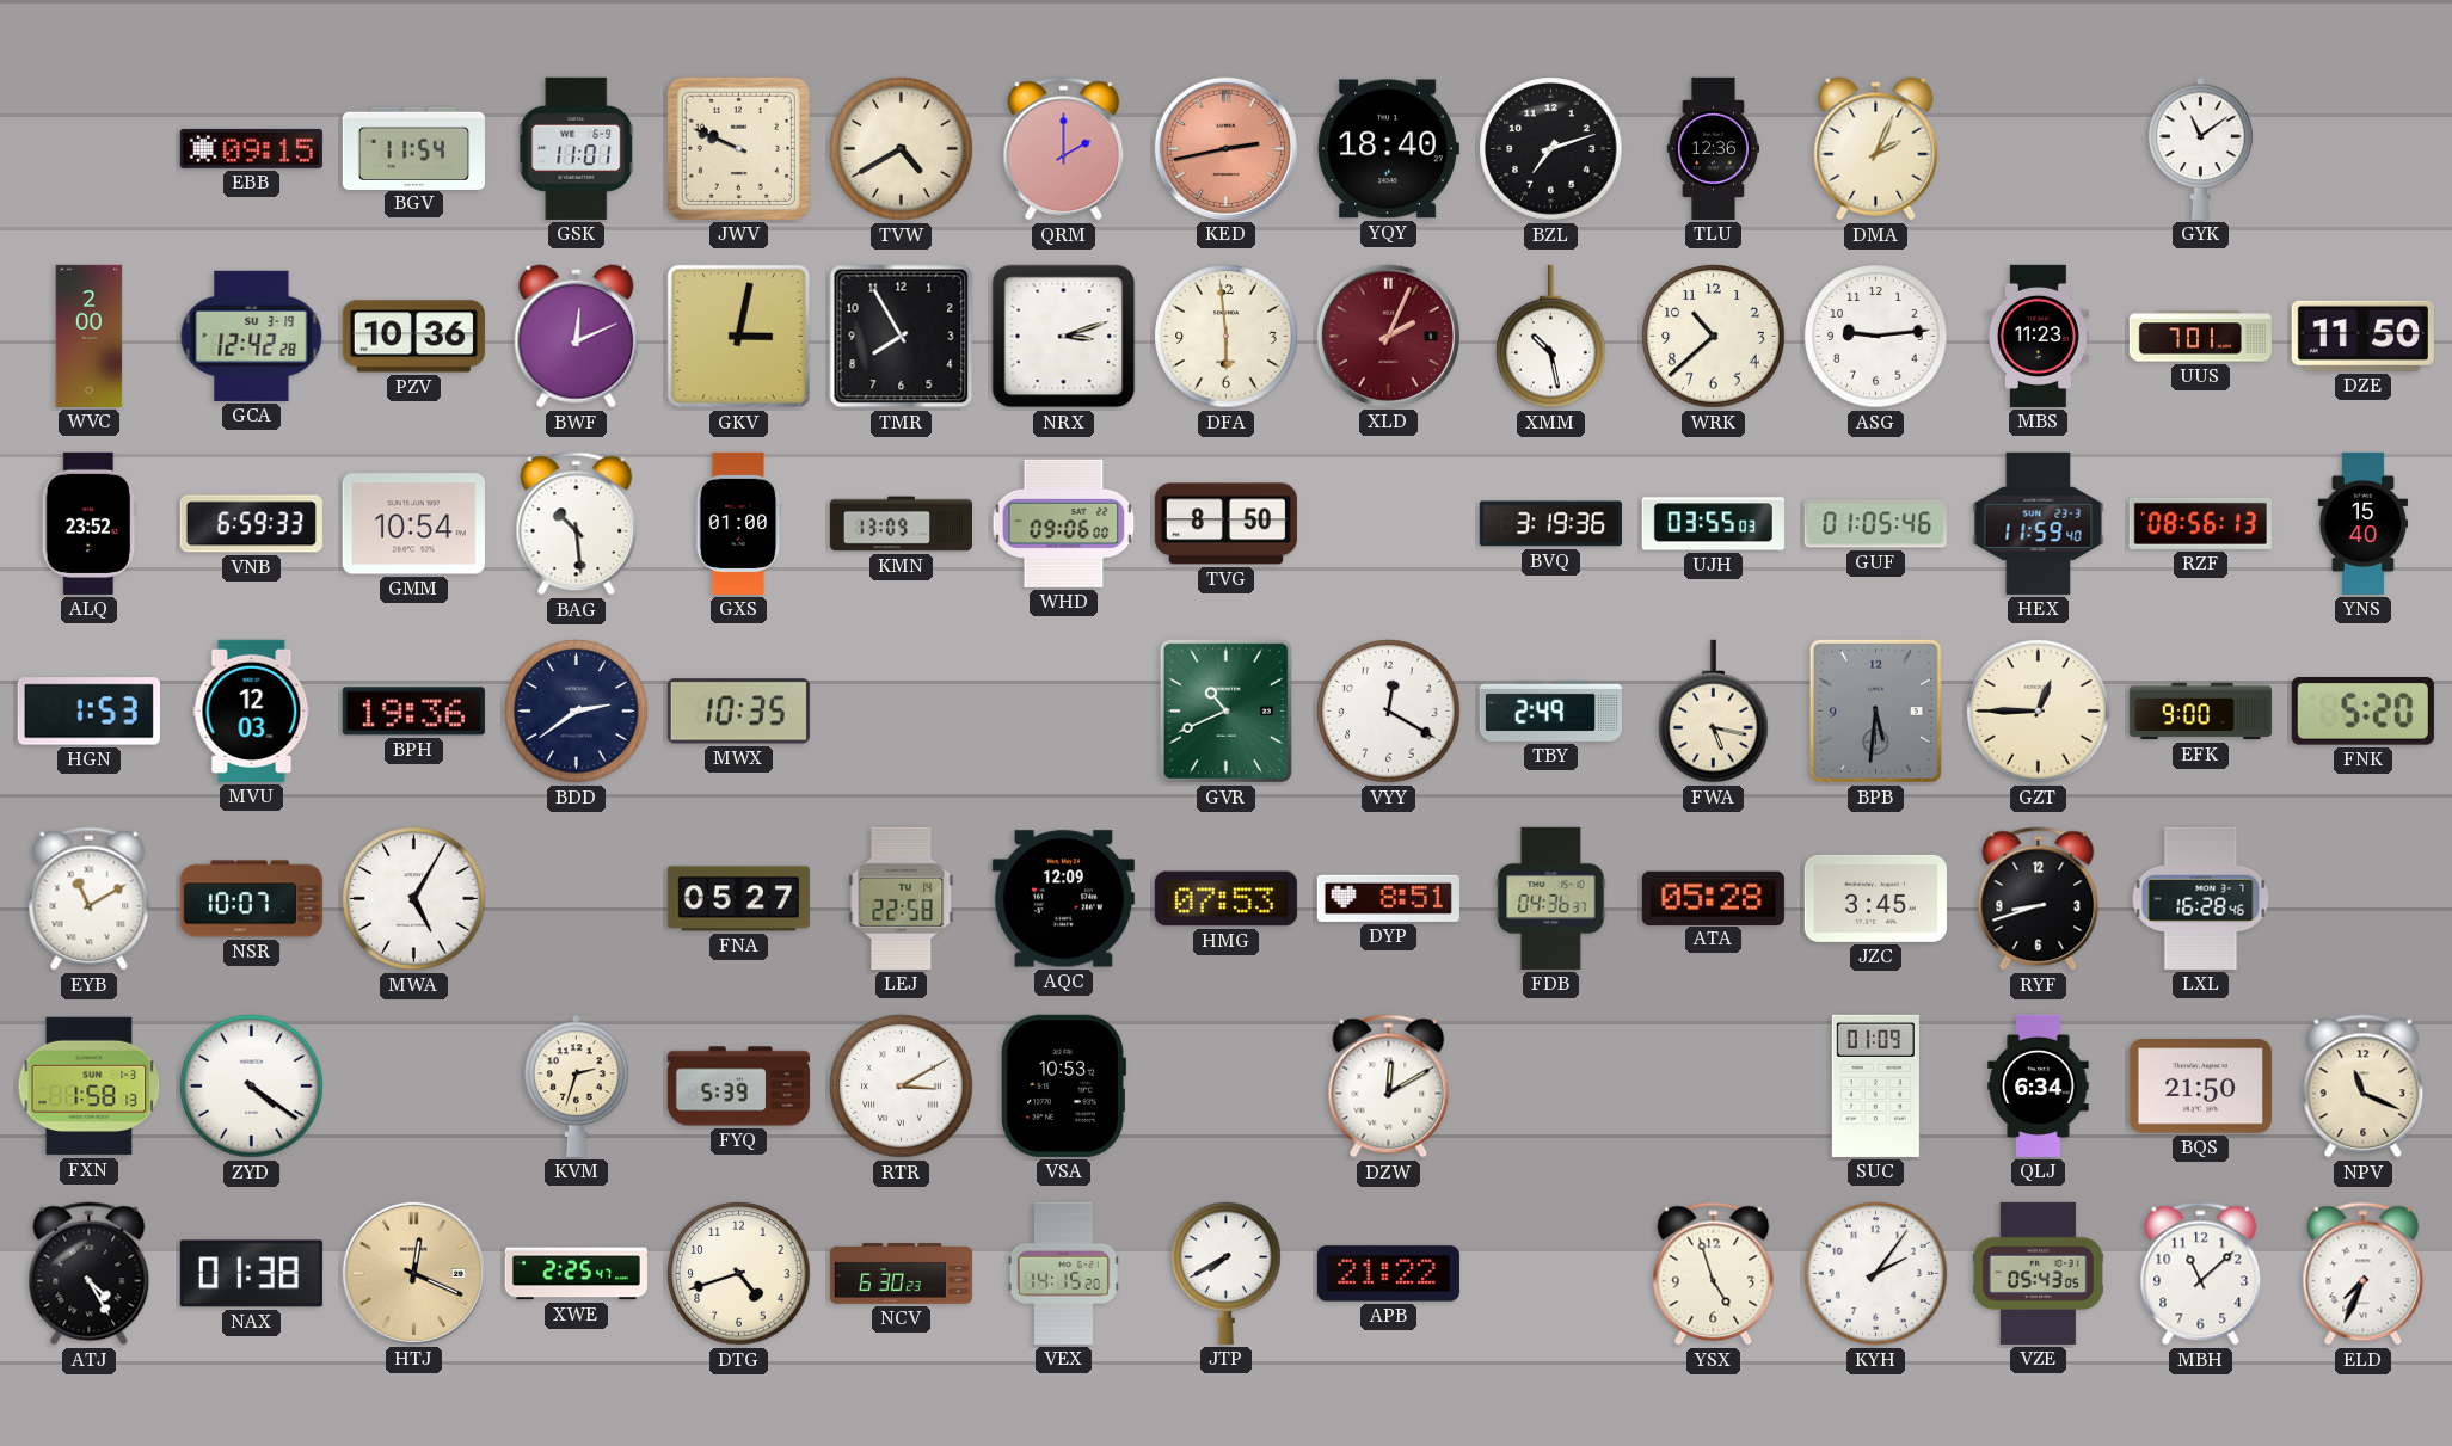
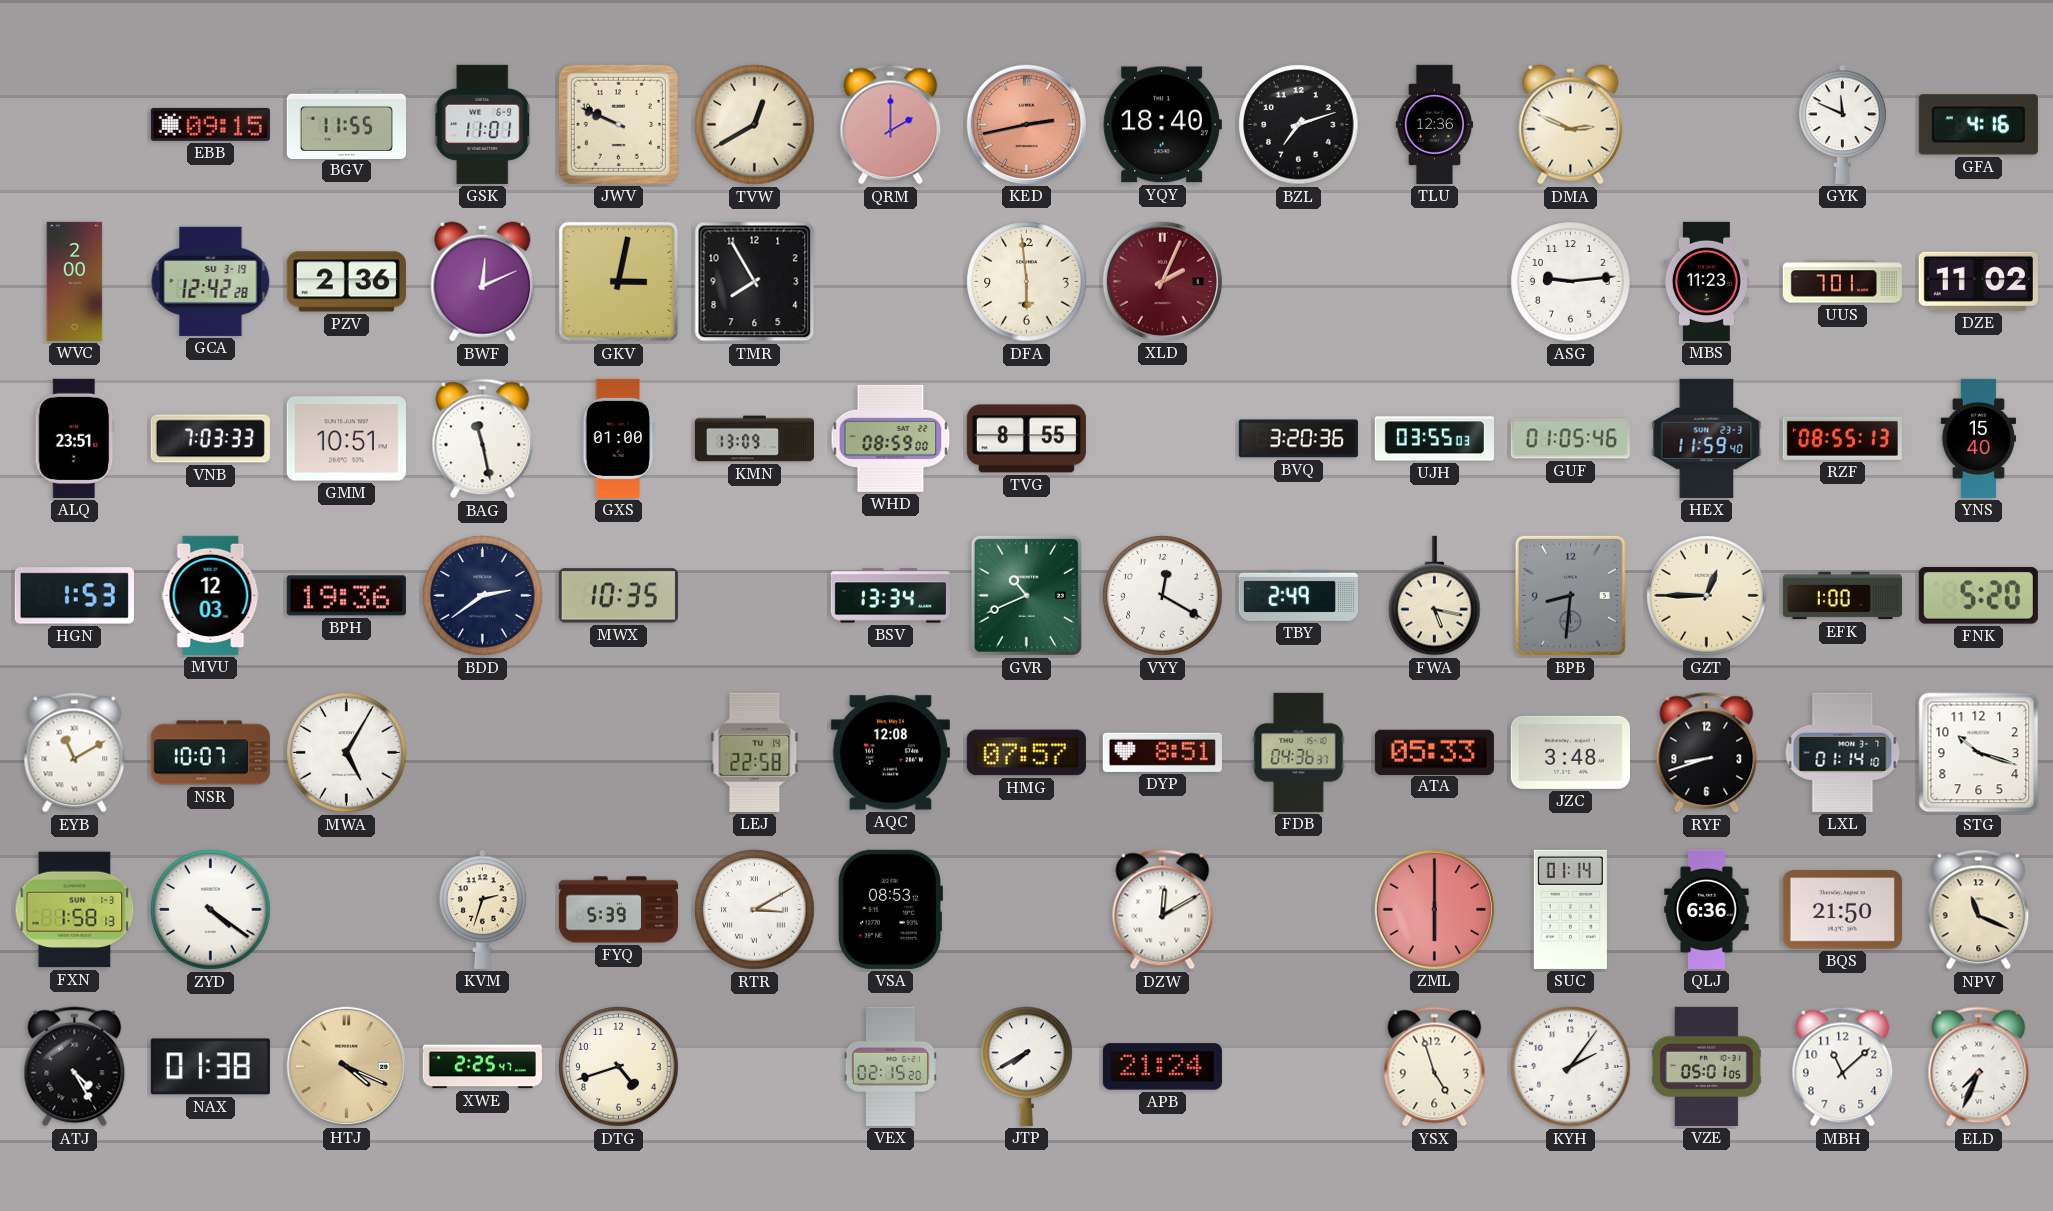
BGV: 11:54 -> 11:55
TVW: 4:40 -> 12:40
DMA: 2:04 -> 2:49
GYK: 11:09 -> 11:49
GFA: none -> 4:16
PZV: 10:36 -> 2:36
NRX: 3:12 -> none
XMM: 10:28 -> none
WRK: 10:38 -> none
DZE: 11:50 -> 11:02
ALQ: 23:52 -> 23:51
VNB: 6:59 -> 7:03
GMM: 10:54 -> 10:51
BAG: 10:29 -> 11:28
WHD: 09:06 -> 08:59
TVG: 8:50 -> 8:55
BVQ: 3:19 -> 3:20
RZF: 08:56 -> 08:55
BSV: none -> 13:34
BPB: 5:31 -> 8:31
EFK: 9:00 -> 1:00
FNA: 05:27 -> none
AQC: 12:09 -> 12:08
HMG: 07:53 -> 07:57
ATA: 05:28 -> 05:33
JZC: 3:45 -> 3:48
LXL: 16:28 -> 01:14
STG: none -> 10:18
VSA: 10:53 -> 08:53
ZML: none -> 6:00
SUC: 01:09 -> 01:14
QLJ: 6:34 -> 6:36
HTJ: 12:19 -> 4:19
NCV: 6:30 -> none
VEX: 14:15 -> 02:15
APB: 21:22 -> 21:24
VZE: 05:43 -> 05:01
